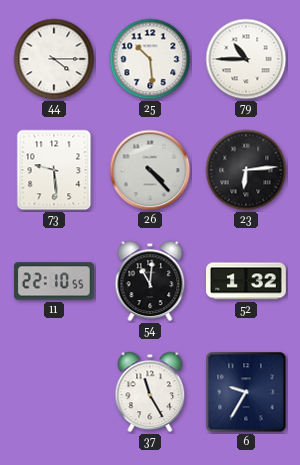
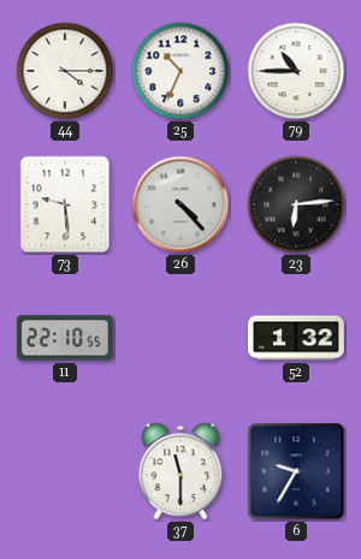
25: 10:29 -> 10:34
54: 11:01 -> none
37: 11:25 -> 11:30
